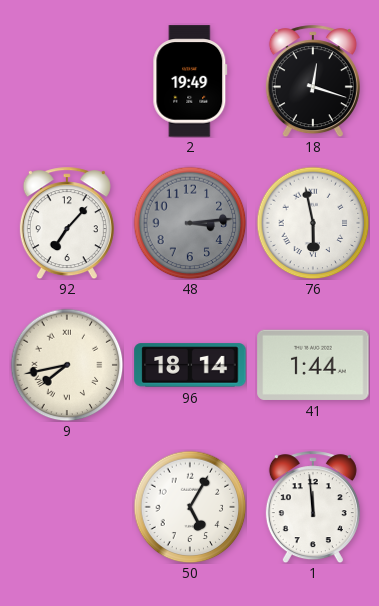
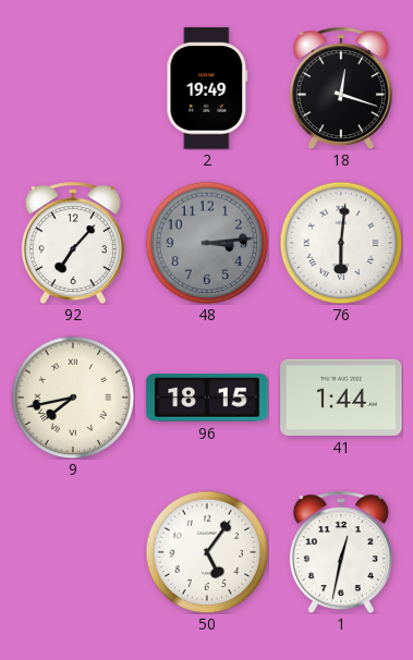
76: 5:58 -> 6:01
96: 18:14 -> 18:15
50: 5:05 -> 5:06
1: 11:59 -> 12:32
